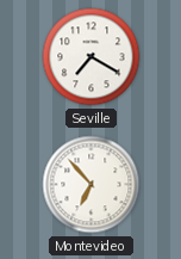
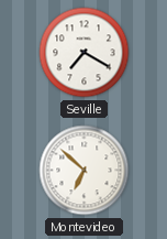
Montevideo: 6:53 -> 6:52
